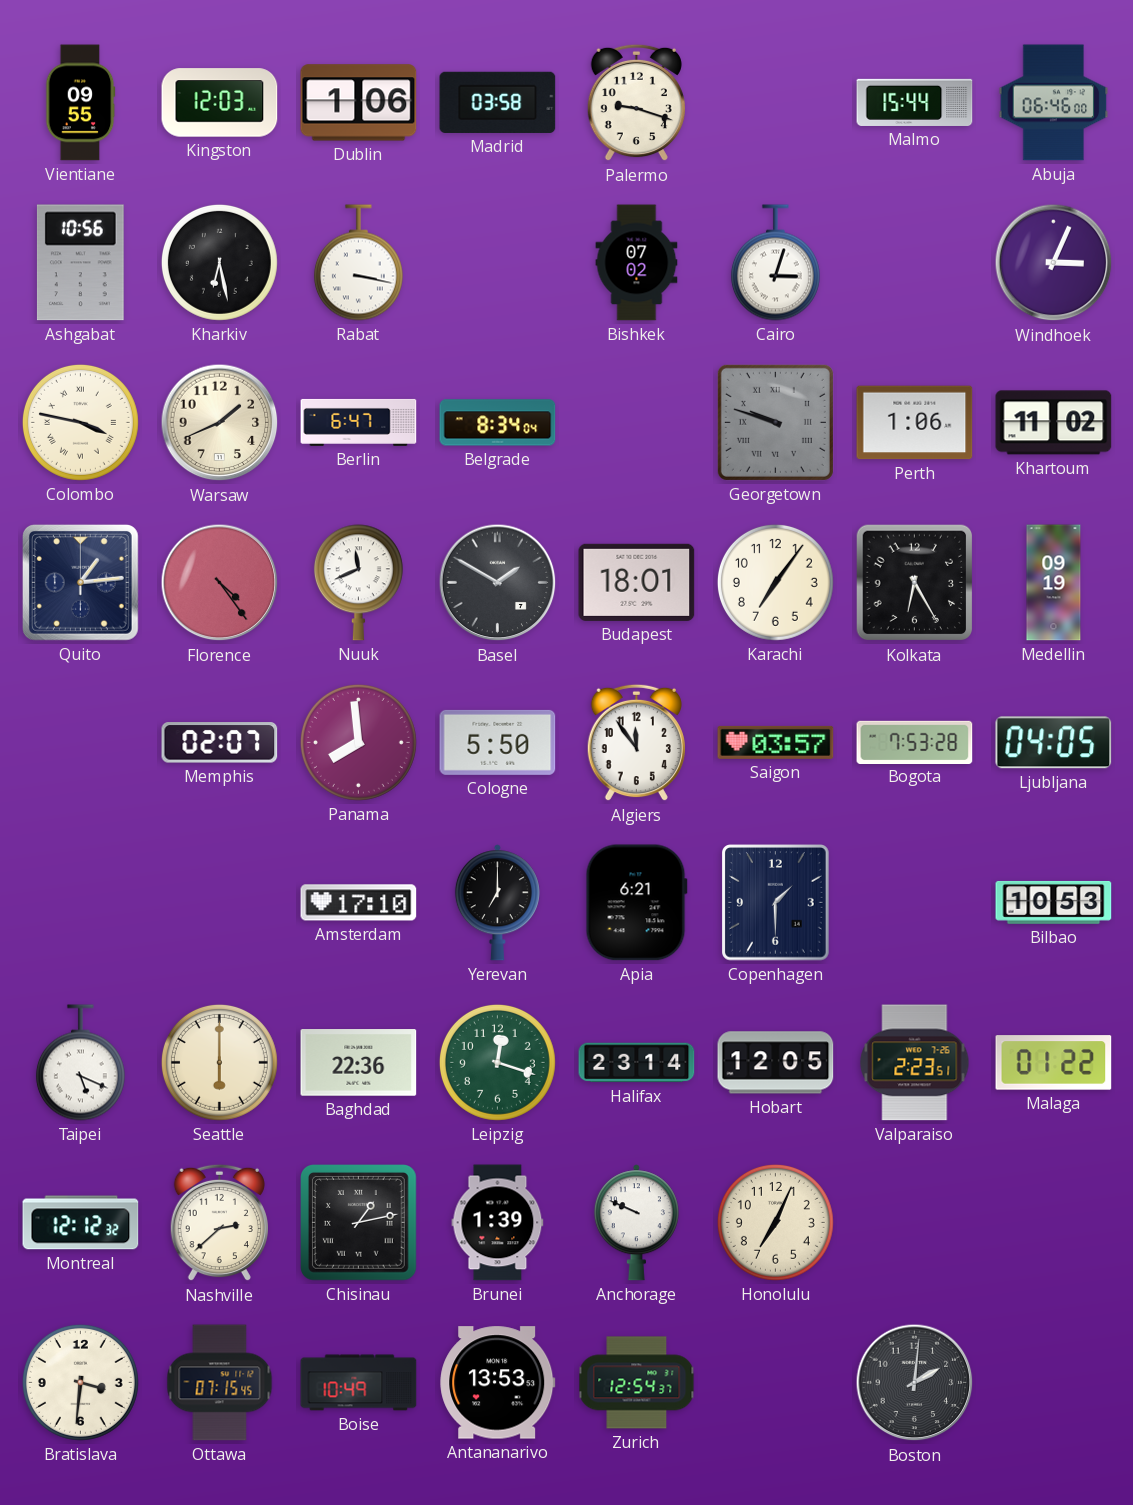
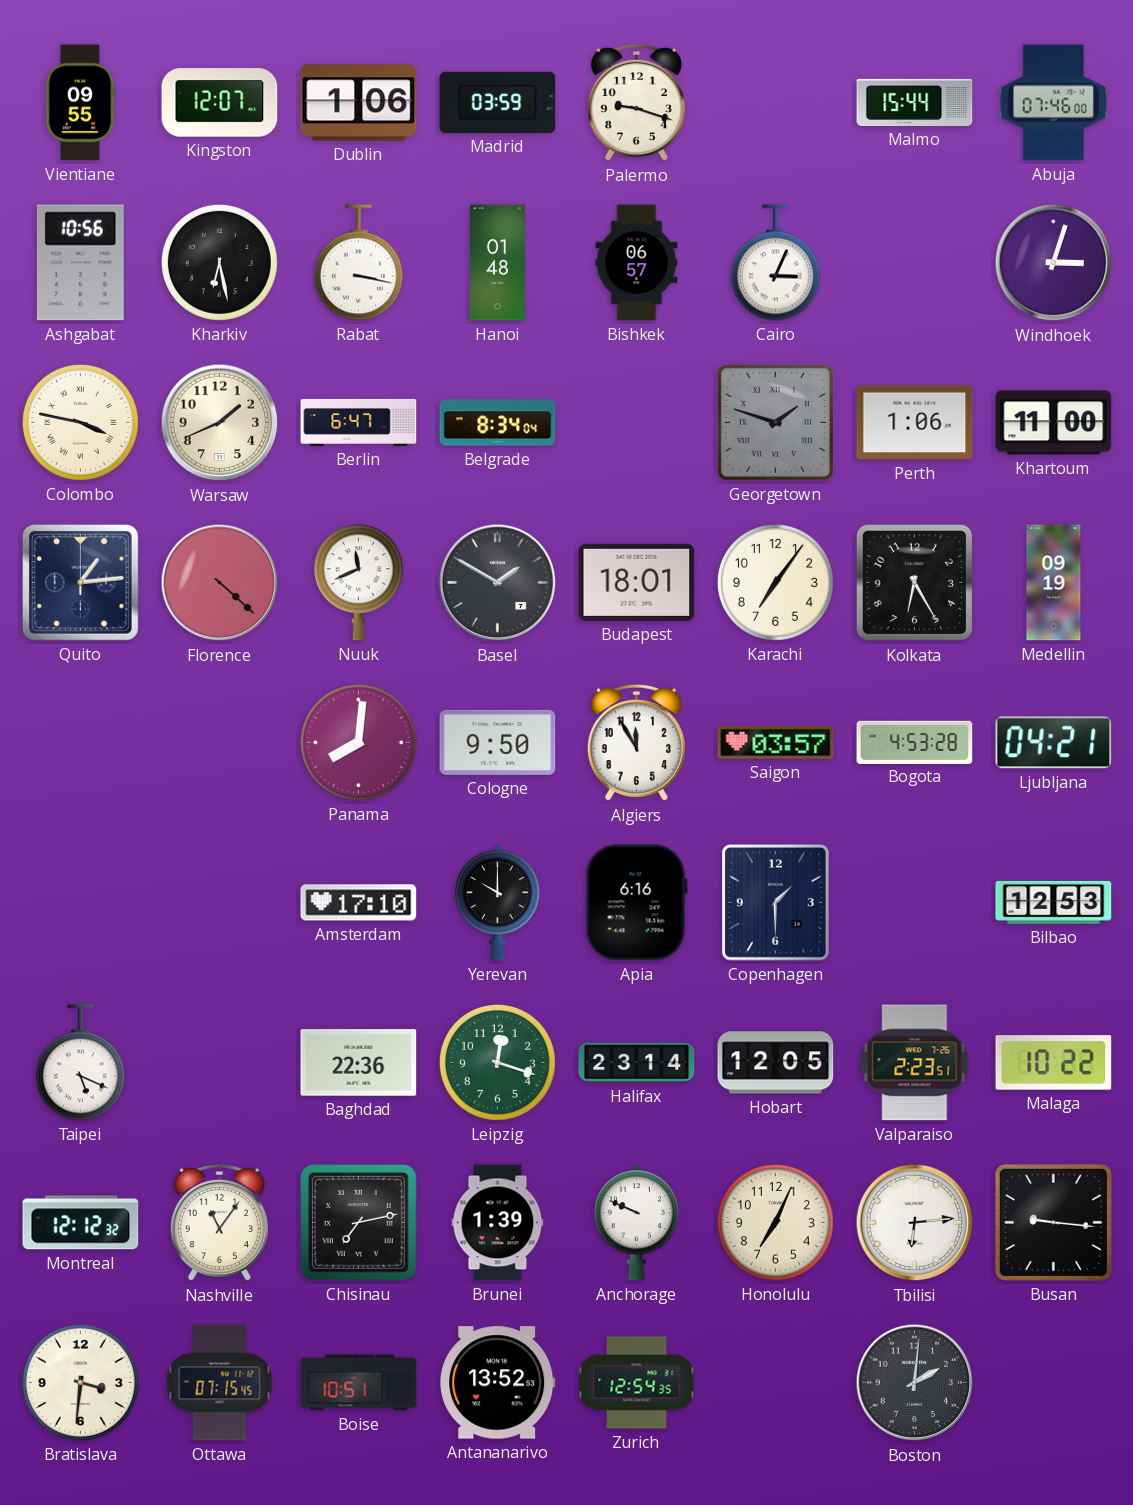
Kingston: 12:03 -> 12:07
Madrid: 03:58 -> 03:59
Abuja: 06:46 -> 07:46
Hanoi: none -> 01:48
Bishkek: 07:02 -> 06:57
Cairo: 3:03 -> 3:04
Windhoek: 3:04 -> 3:03
Georgetown: 9:48 -> 1:48
Khartoum: 11:02 -> 11:00
Florence: 4:24 -> 4:22
Memphis: 02:07 -> none
Panama: 7:59 -> 8:01
Cologne: 5:50 -> 9:50
Algiers: 11:54 -> 11:55
Bogota: 7:53 -> 4:53
Ljubljana: 04:05 -> 04:21
Yerevan: 7:00 -> 10:00
Apia: 6:21 -> 6:16
Bilbao: 10:53 -> 12:53
Seattle: 6:00 -> none
Malaga: 01:22 -> 10:22
Nashville: 2:38 -> 11:06
Chisinau: 1:13 -> 7:13
Tbilisi: none -> 6:14
Busan: none -> 9:16
Boise: 10:49 -> 10:51
Antananarivo: 13:53 -> 13:52
Zurich: 12:54:37 -> 12:54:35
